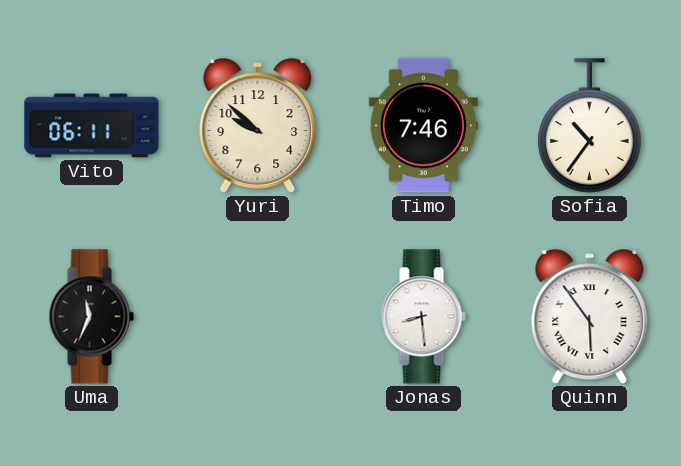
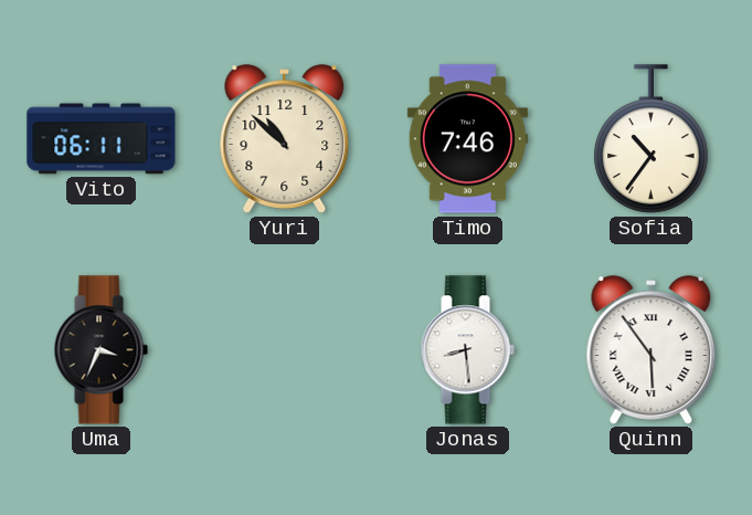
Yuri: 9:52 -> 10:52
Uma: 11:34 -> 3:34
